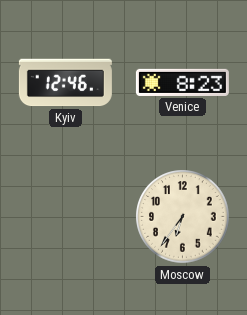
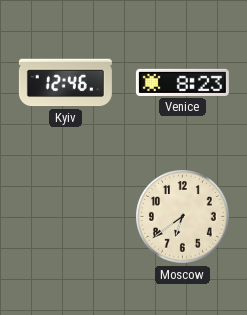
Moscow: 6:36 -> 6:39
